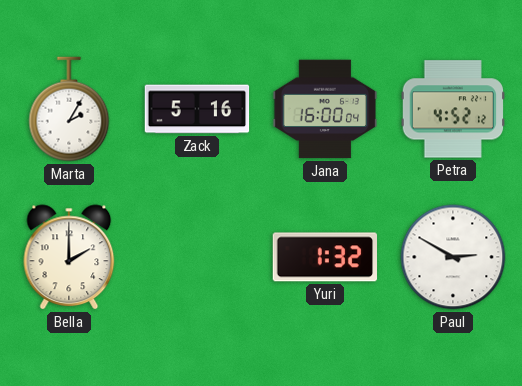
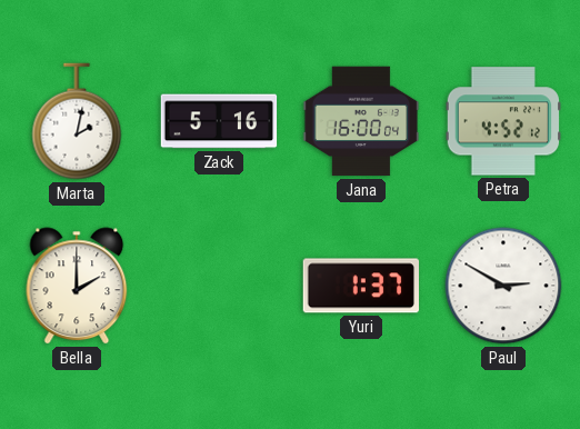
Marta: 2:05 -> 2:02
Yuri: 1:32 -> 1:37
